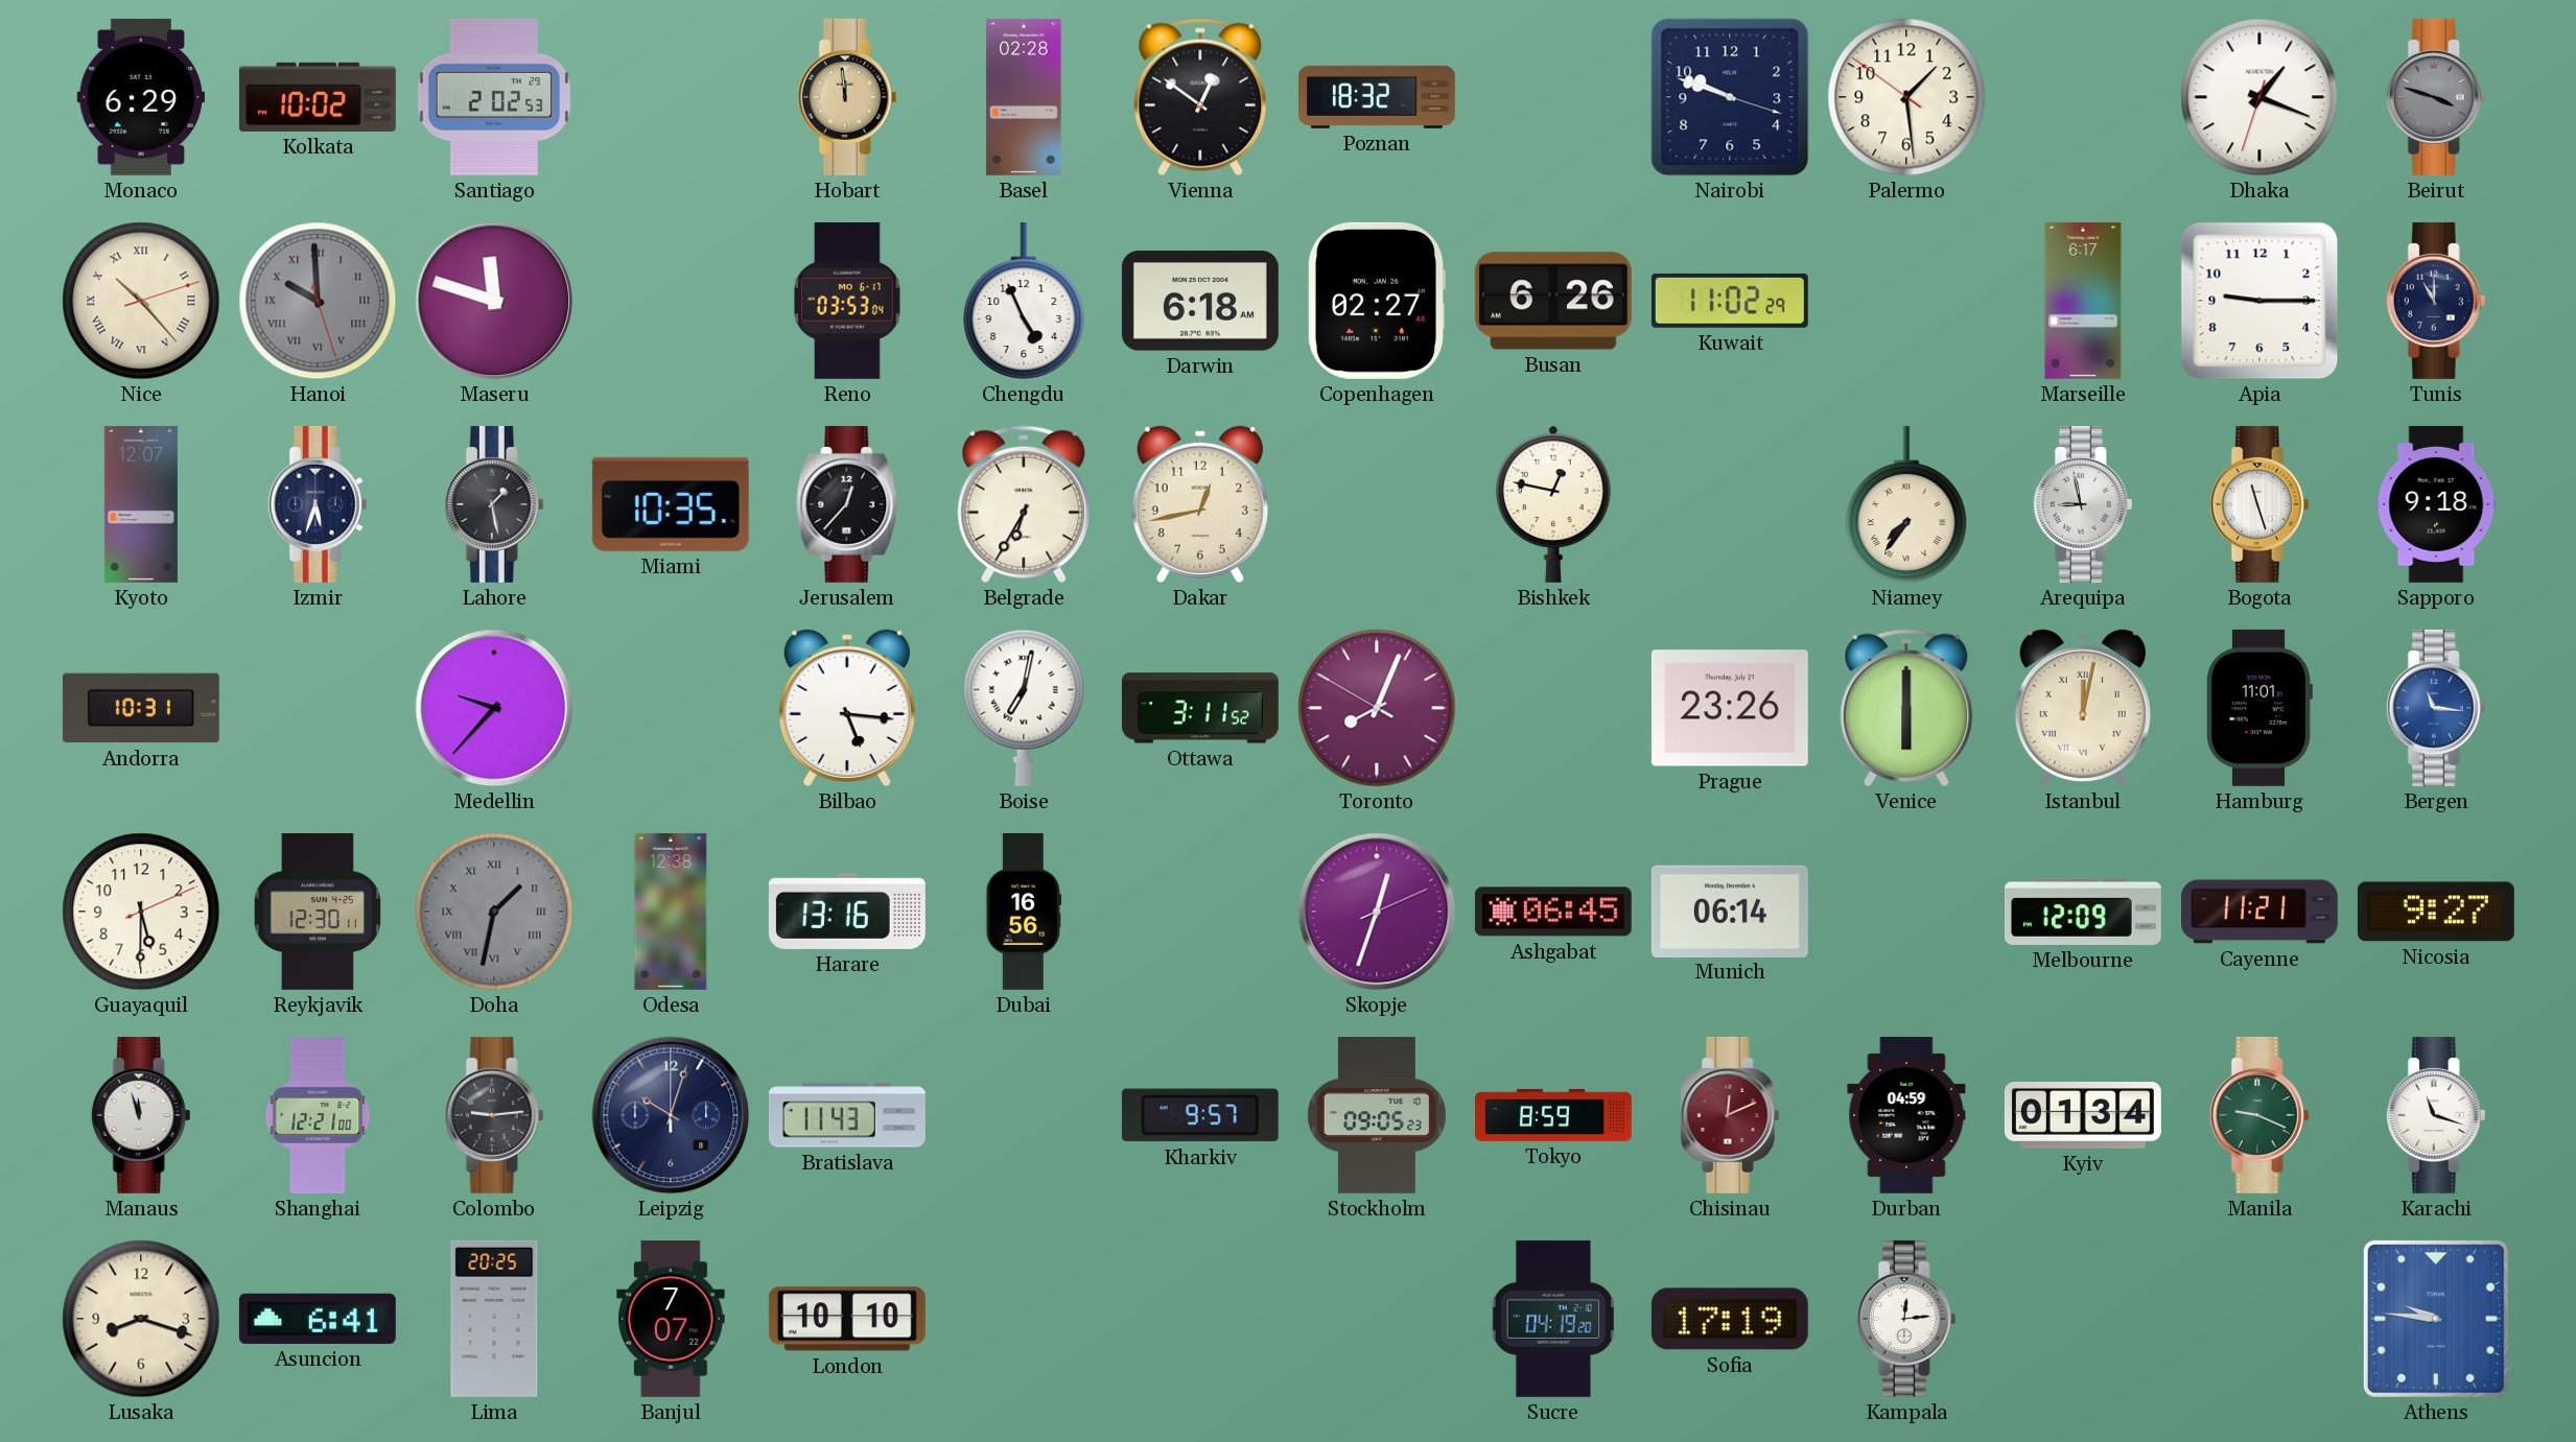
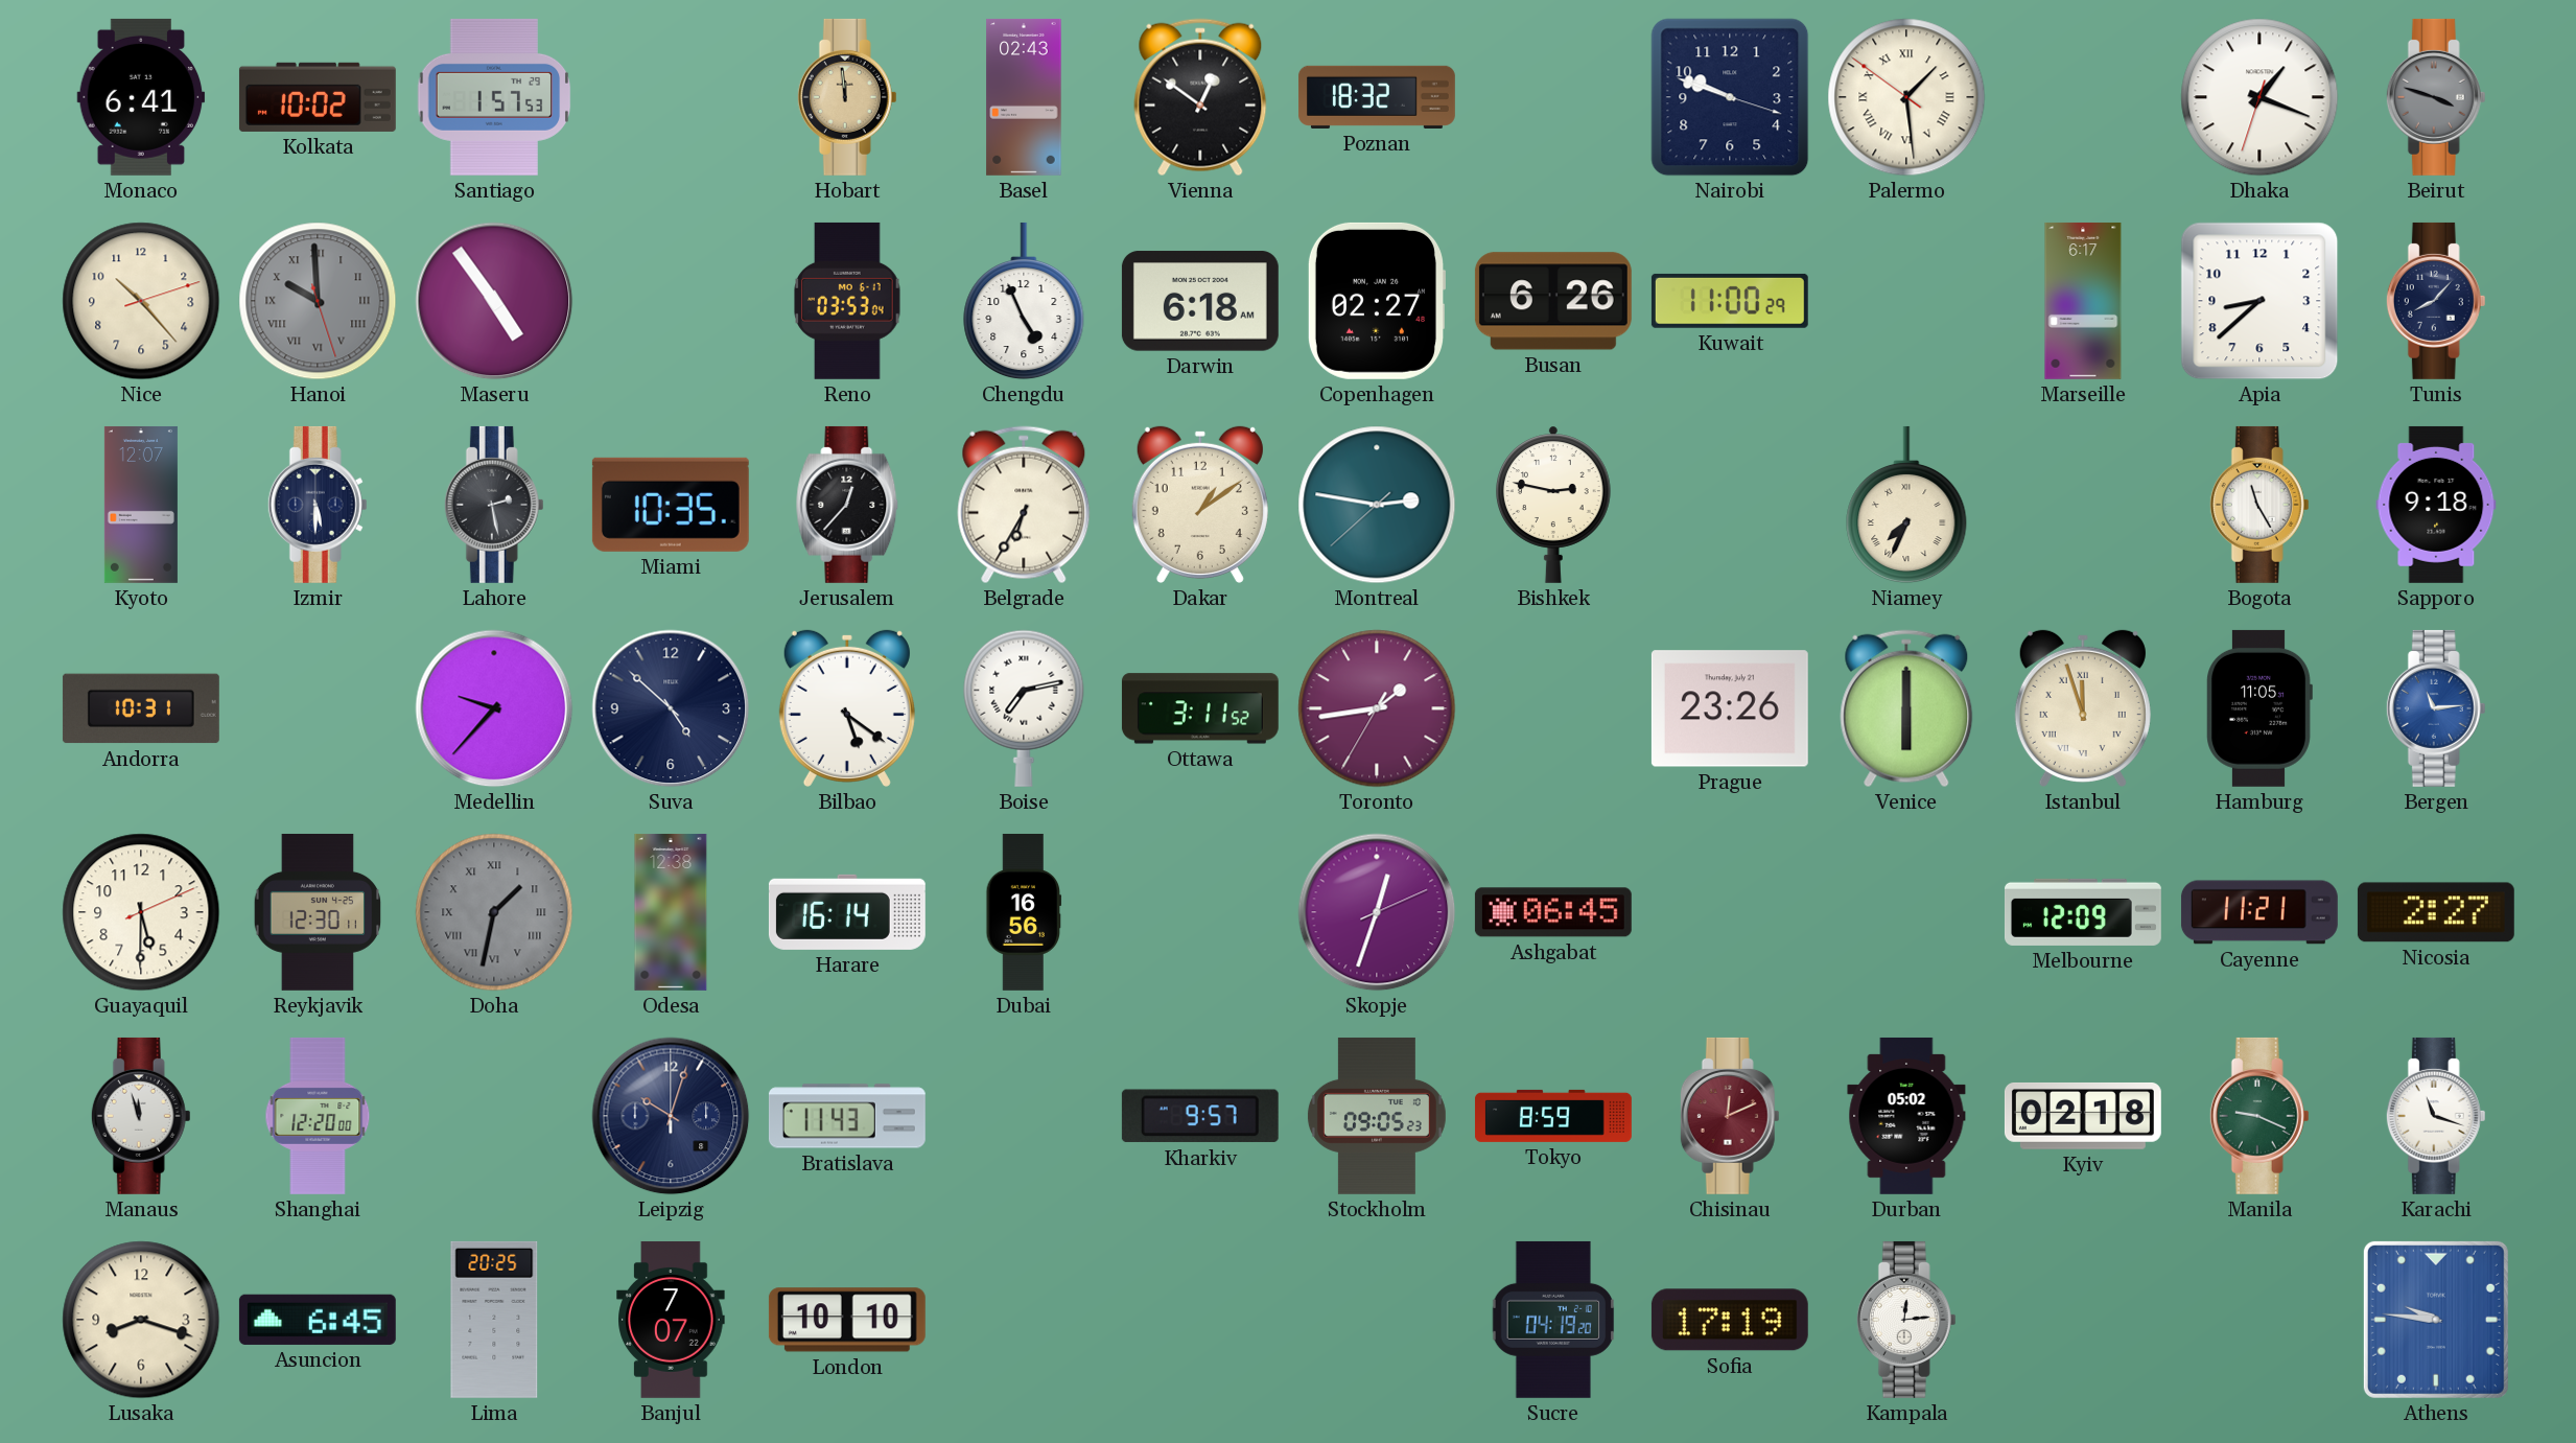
Monaco: 6:29 -> 6:41
Santiago: 2:02 -> 1:57
Basel: 02:28 -> 02:43
Palermo numerals: Arabic -> Roman
Nice numerals: Roman -> Arabic
Maseru: 11:48 -> 4:54
Kuwait: 11:02 -> 11:00
Apia: 9:15 -> 8:38
Tunis: 11:00 -> 8:07
Izmir: 5:33 -> 5:30
Lahore: 1:28 -> 2:28
Dakar: 12:43 -> 1:09
Montreal: none -> 2:46
Bishkek: 12:47 -> 2:47
Niamey: 7:36 -> 7:34
Arequipa: 8:58 -> none
Bogota: 11:27 -> 11:25
Suva: none -> 4:52
Bilbao: 5:16 -> 5:21
Boise: 7:02 -> 7:13
Toronto: 8:03 -> 1:43
Istanbul: 12:02 -> 11:57
Hamburg: 11:01 -> 11:05
Bergen: 11:16 -> 11:14
Harare: 13:16 -> 16:14
Munich: 06:14 -> none
Nicosia: 9:27 -> 2:27
Shanghai: 12:21 -> 12:20
Colombo: 9:14 -> none
Durban: 04:59 -> 05:02
Kyiv: 01:34 -> 02:18
Asuncion: 6:41 -> 6:45
